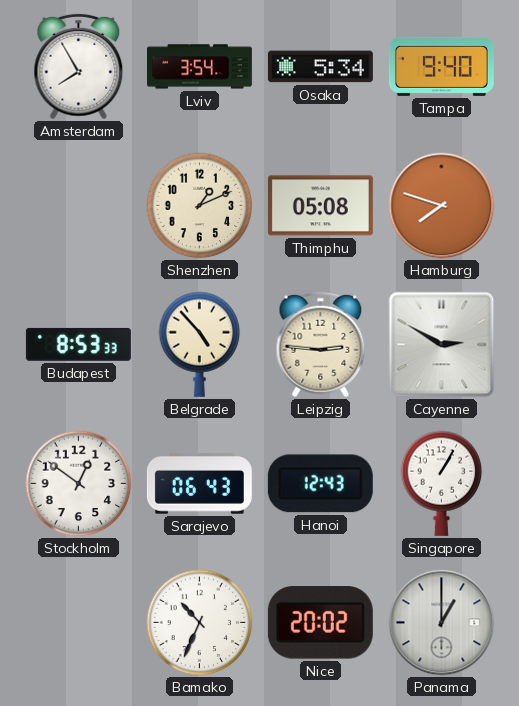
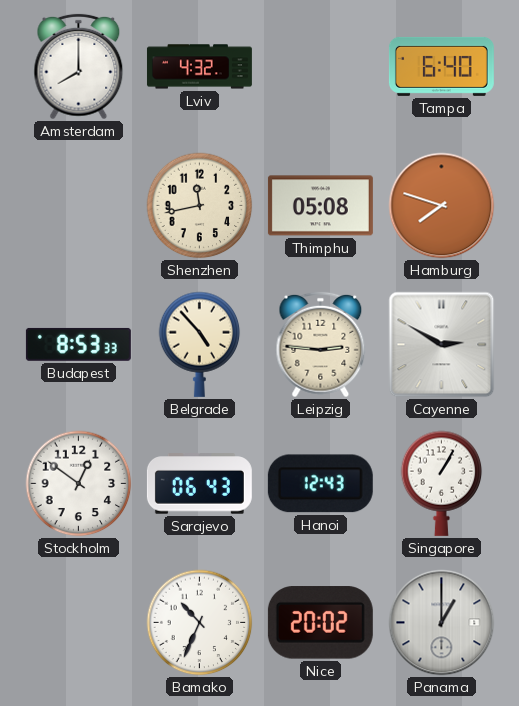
Amsterdam: 7:55 -> 8:00
Lviv: 3:54 -> 4:32
Osaka: 5:34 -> none
Tampa: 9:40 -> 6:40
Shenzhen: 1:11 -> 11:43
